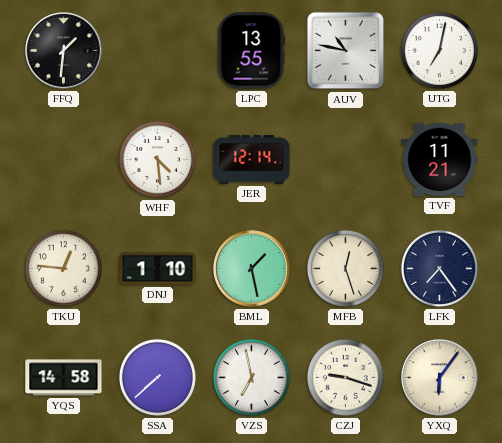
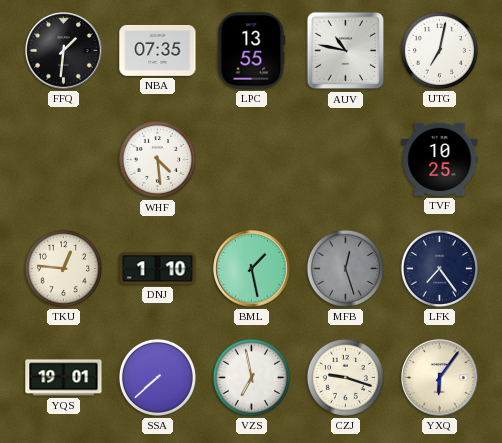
NBA: none -> 07:35
JER: 12:14 -> none
TVF: 11:21 -> 10:25
MFB dial: cream -> grey
YQS: 14:58 -> 19:01
